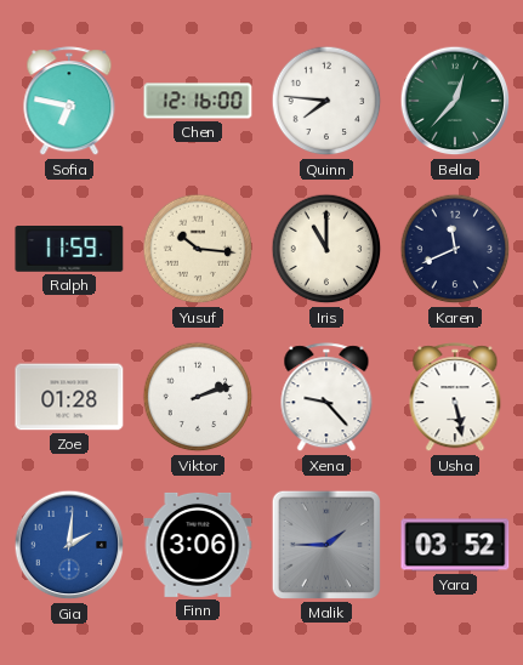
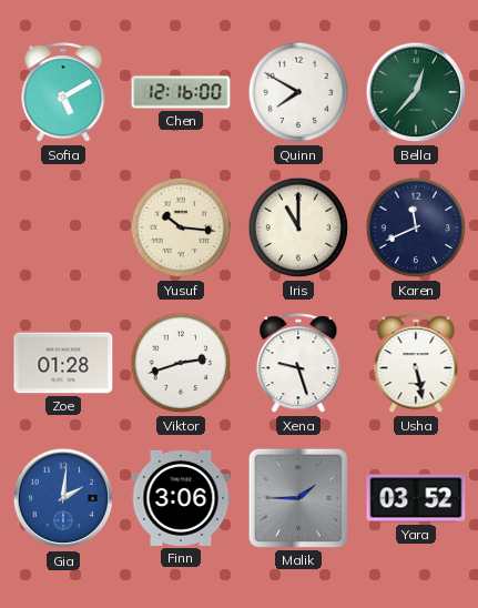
Sofia: 6:47 -> 5:10
Quinn: 7:46 -> 7:50
Ralph: 11:59 -> none
Viktor: 2:12 -> 2:42
Xena: 9:23 -> 9:27
